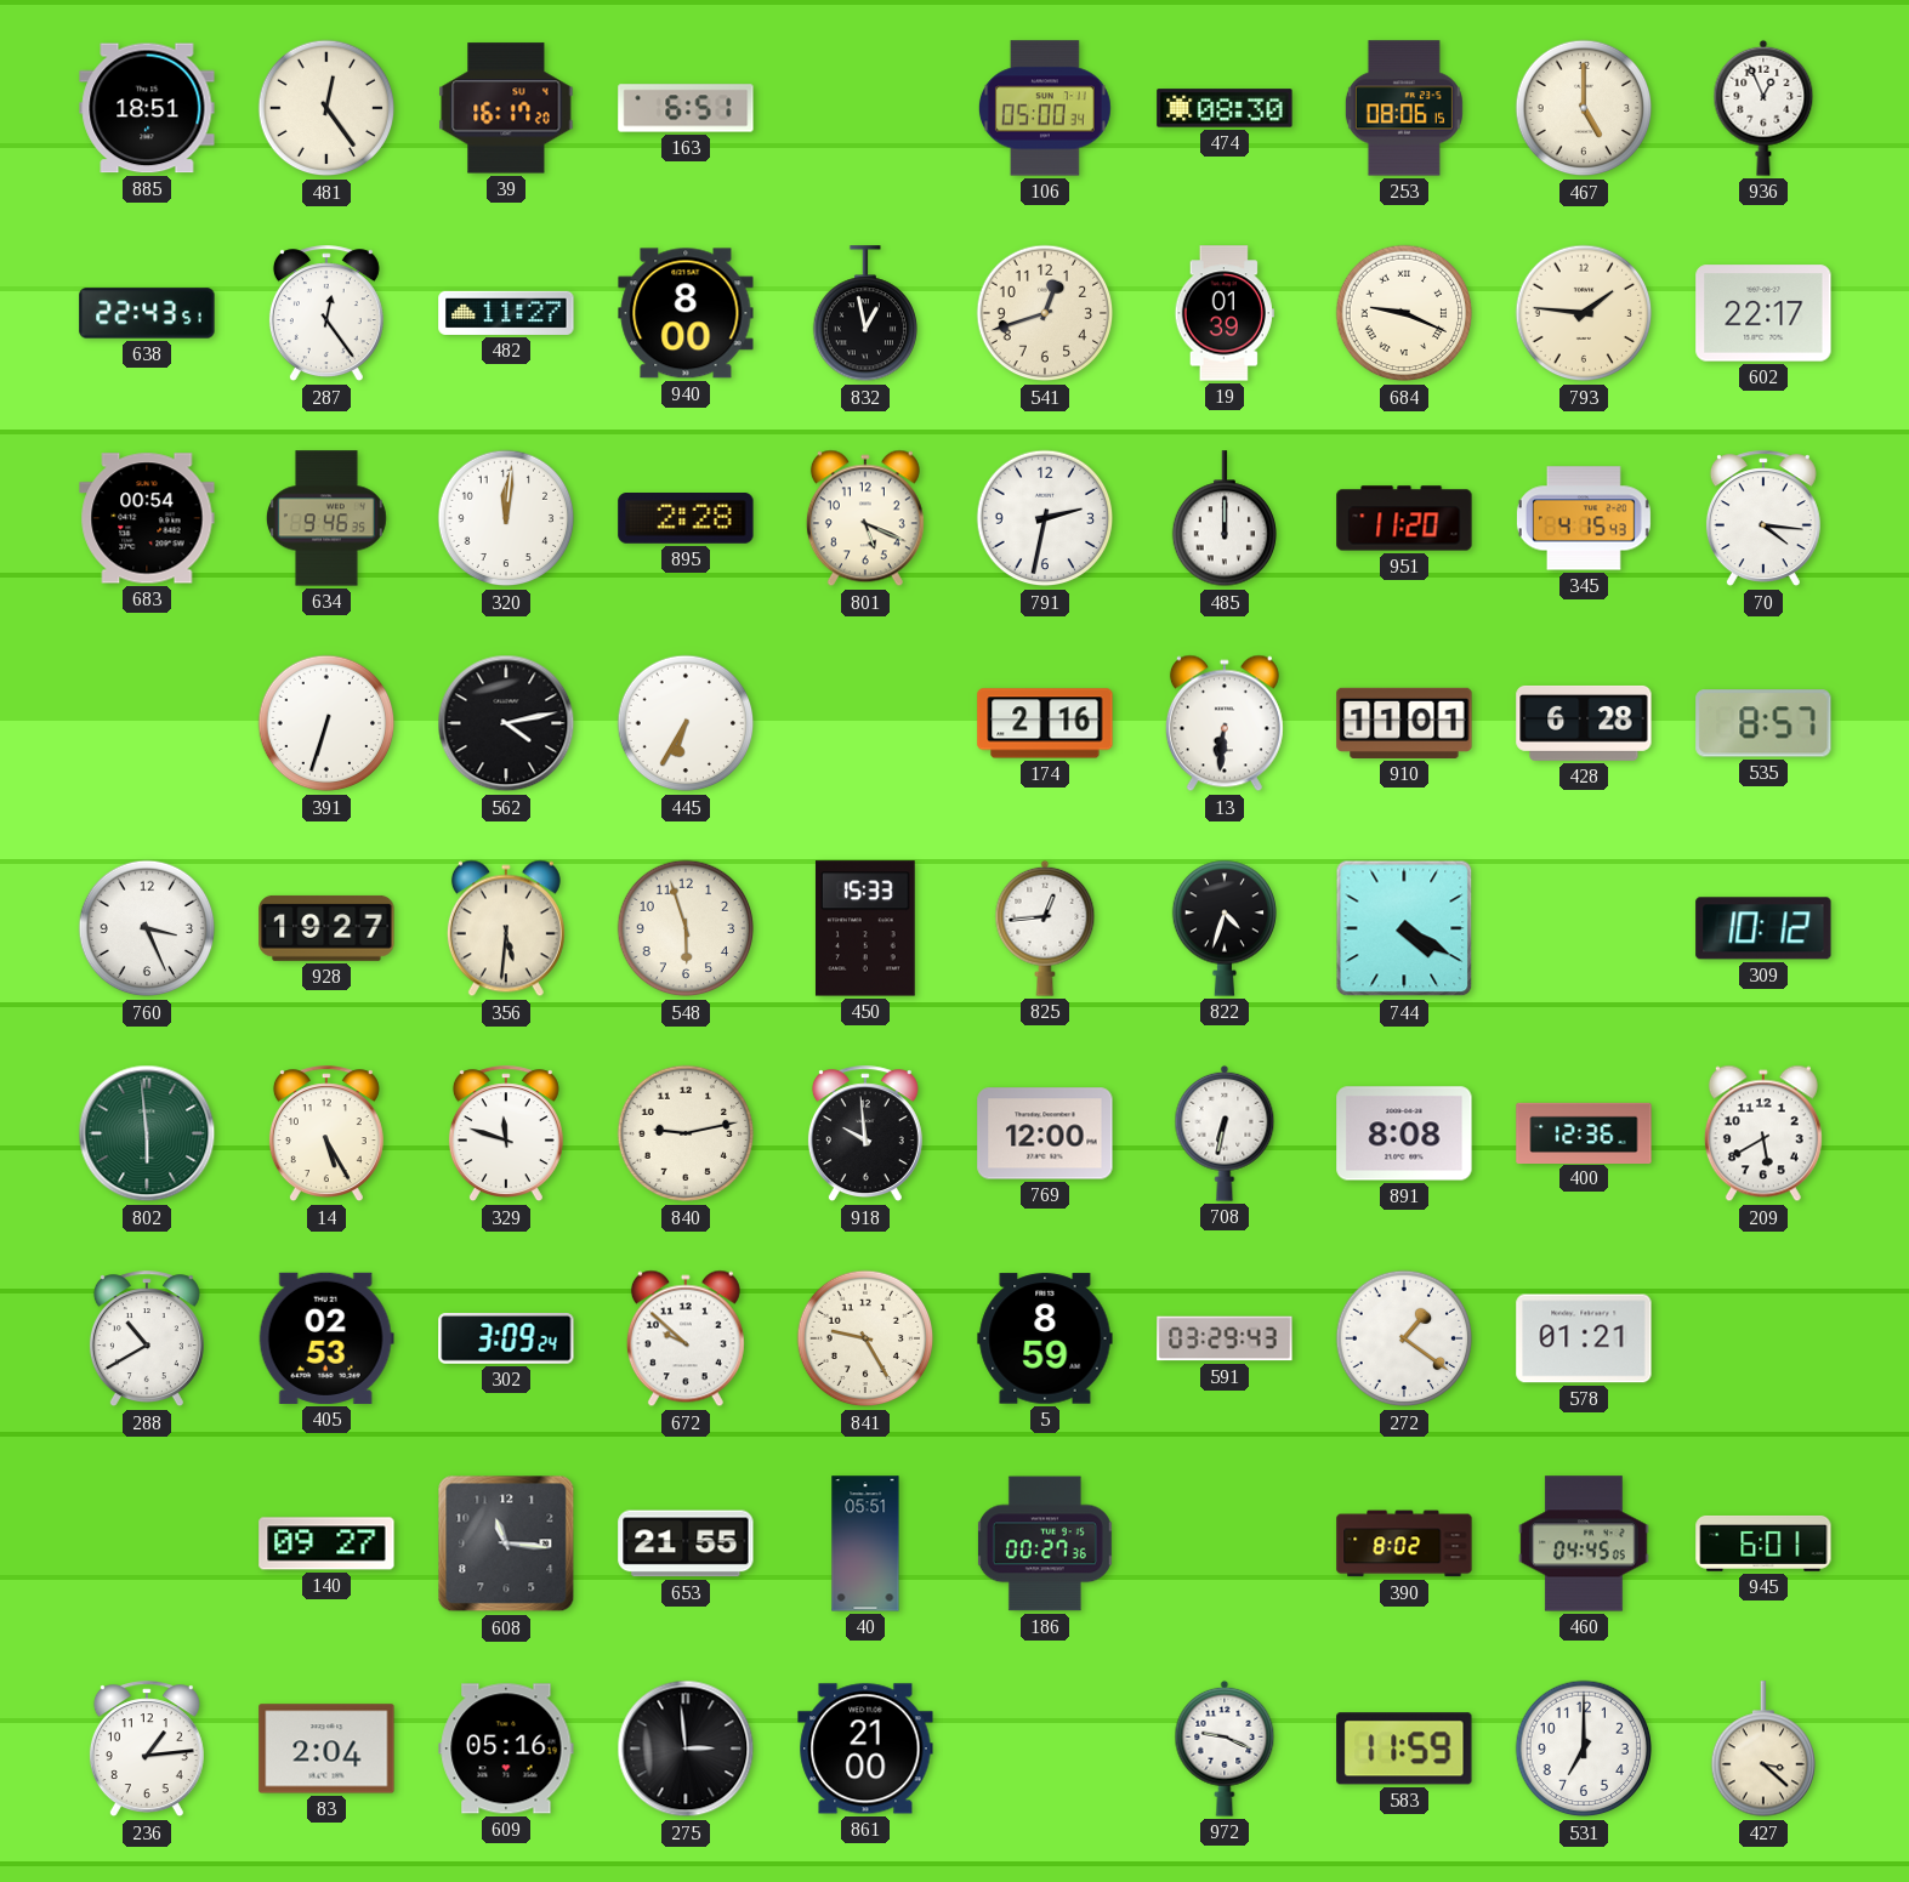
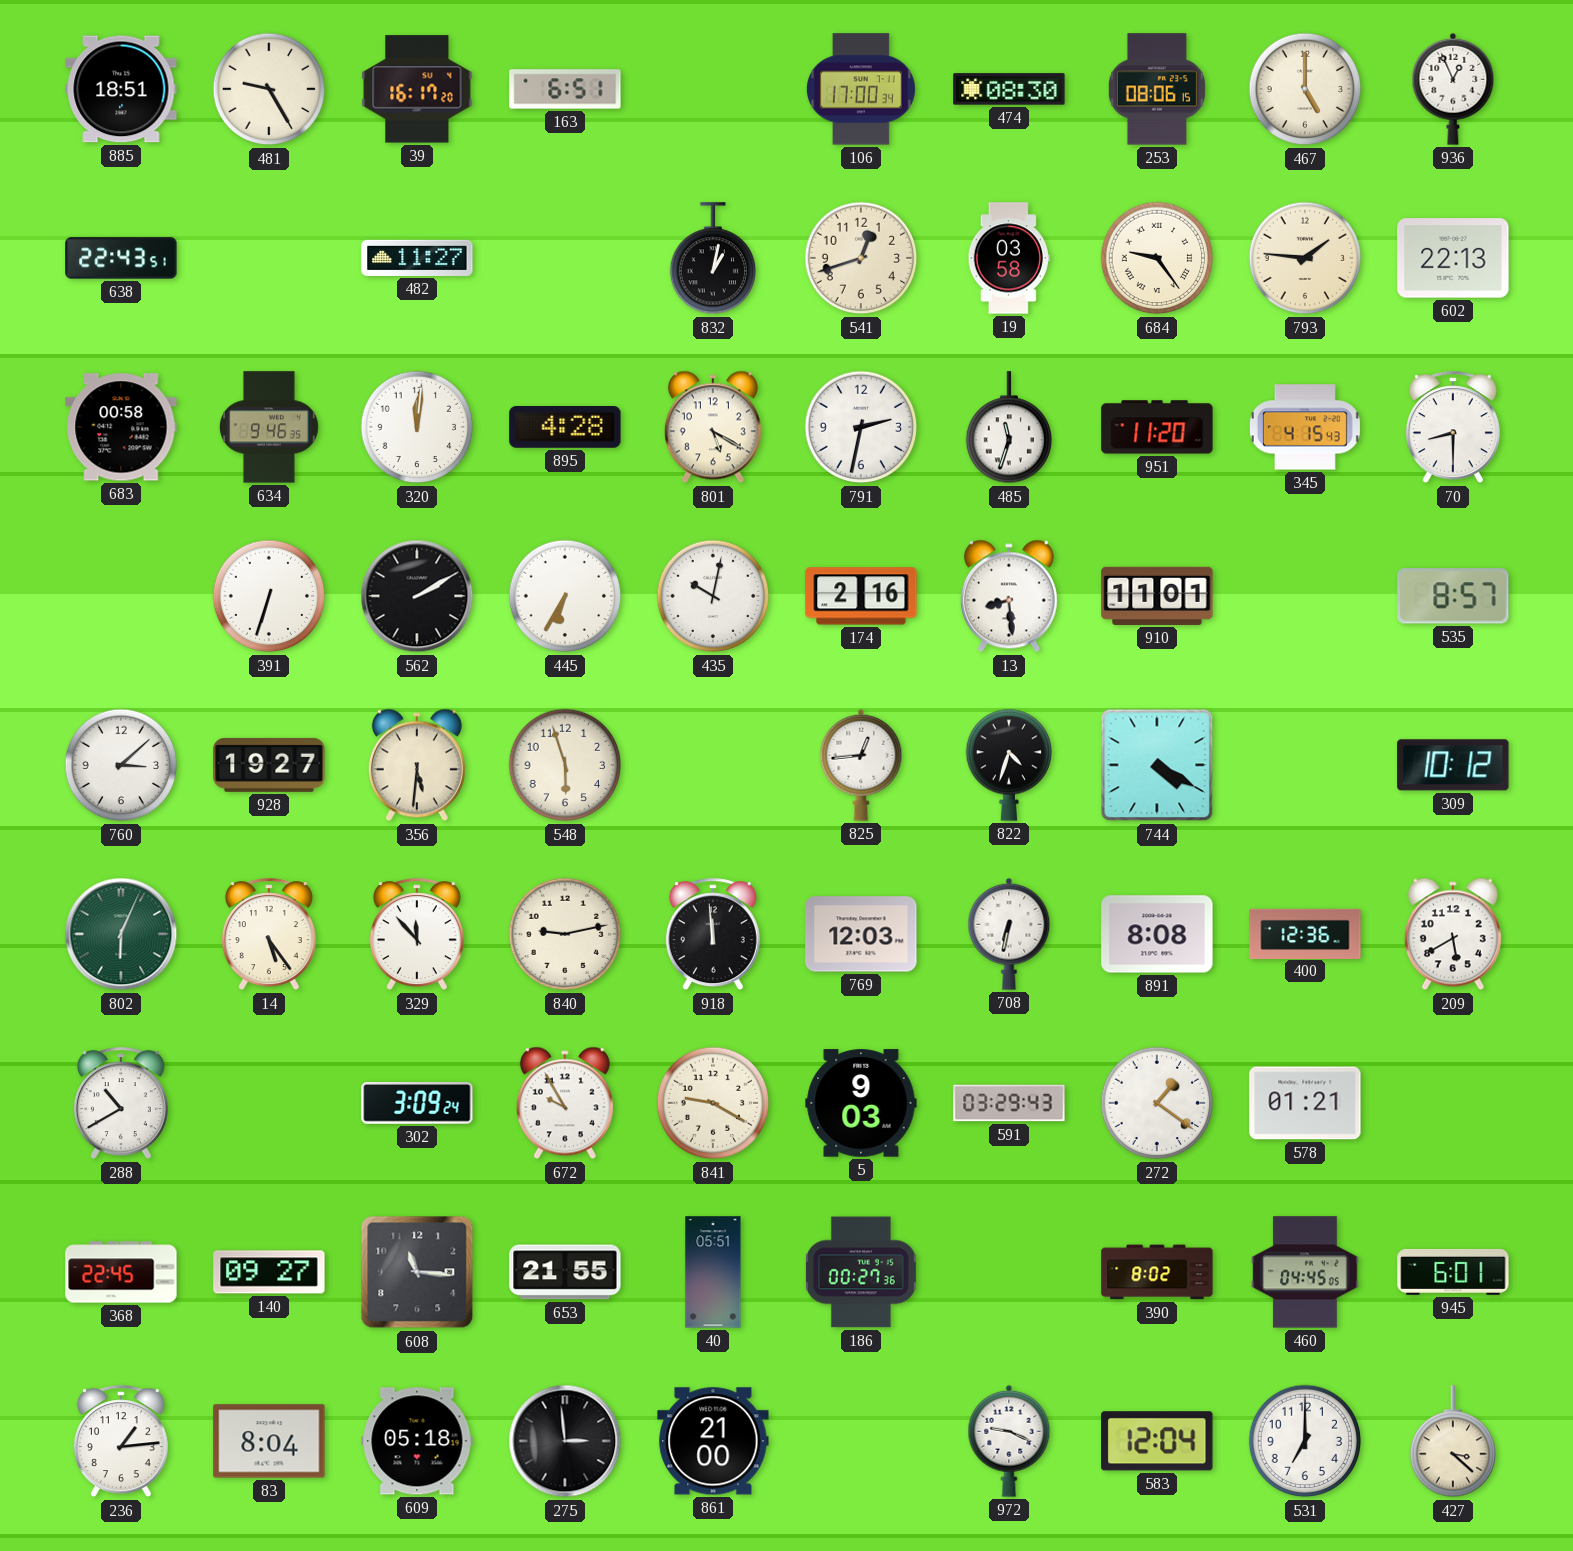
481: 12:24 -> 9:25
106: 05:00 -> 17:00
287: 12:24 -> none
940: 8:00 -> none
832: 12:58 -> 1:02
19: 01:39 -> 03:58
684: 9:19 -> 9:24
602: 22:17 -> 22:13
683: 00:54 -> 00:58
895: 2:28 -> 4:28
801: 5:19 -> 5:20
485: 12:00 -> 11:33
70: 4:16 -> 8:30
562: 4:13 -> 2:10
435: none -> 10:02
13: 6:31 -> 8:29
428: 6:28 -> none
760: 3:26 -> 3:08
450: 15:33 -> none
802: 5:59 -> 6:04
14: 5:25 -> 5:24
329: 11:48 -> 11:53
918: 9:59 -> 11:59
769: 12:00 -> 12:03
405: 02:53 -> none
672: 9:52 -> 9:55
841: 9:25 -> 9:20
5: 8:59 -> 9:03
368: none -> 22:45
83: 2:04 -> 8:04
609: 05:16 -> 05:18
583: 11:59 -> 12:04
